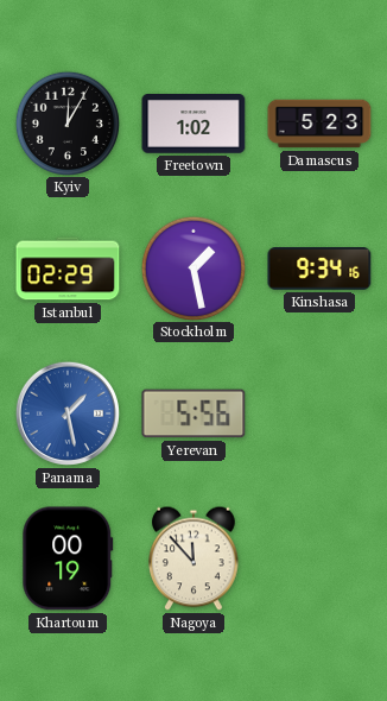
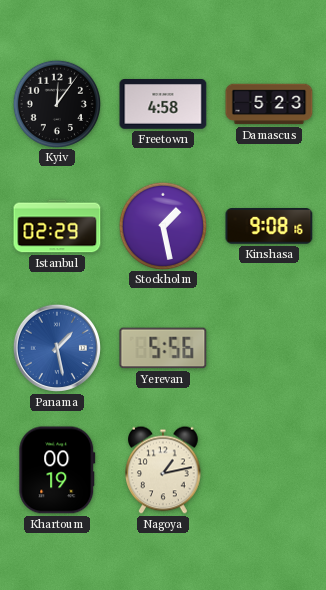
Kyiv: 12:05 -> 12:06
Freetown: 1:02 -> 4:58
Kinshasa: 9:34 -> 9:08
Nagoya: 11:53 -> 1:13
